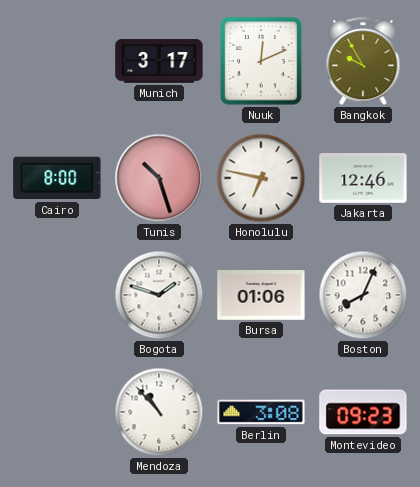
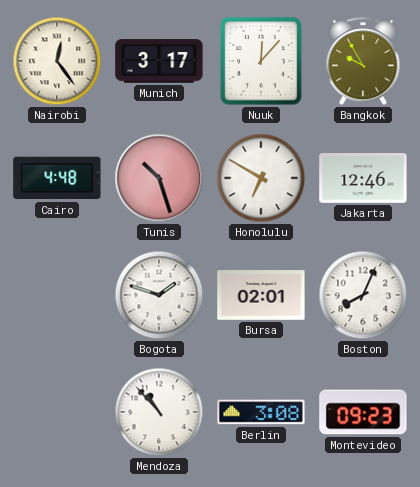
Nairobi: none -> 12:24
Nuuk: 12:11 -> 12:07
Cairo: 8:00 -> 4:48
Honolulu: 6:47 -> 6:50
Bursa: 01:06 -> 02:01
